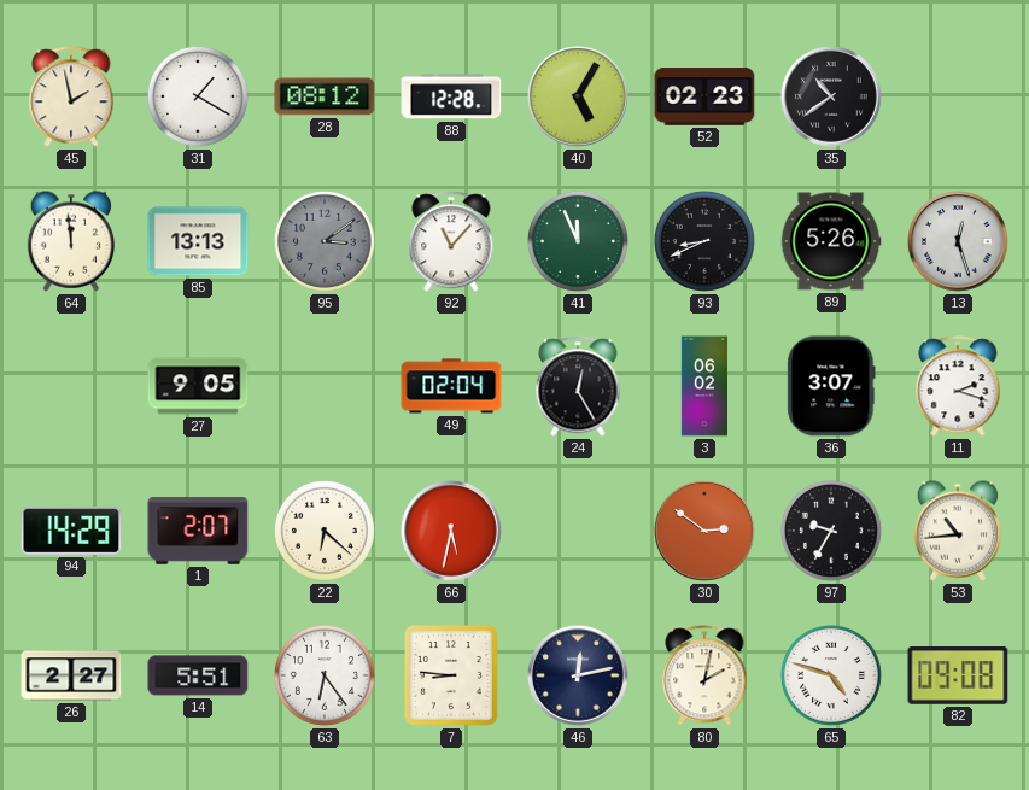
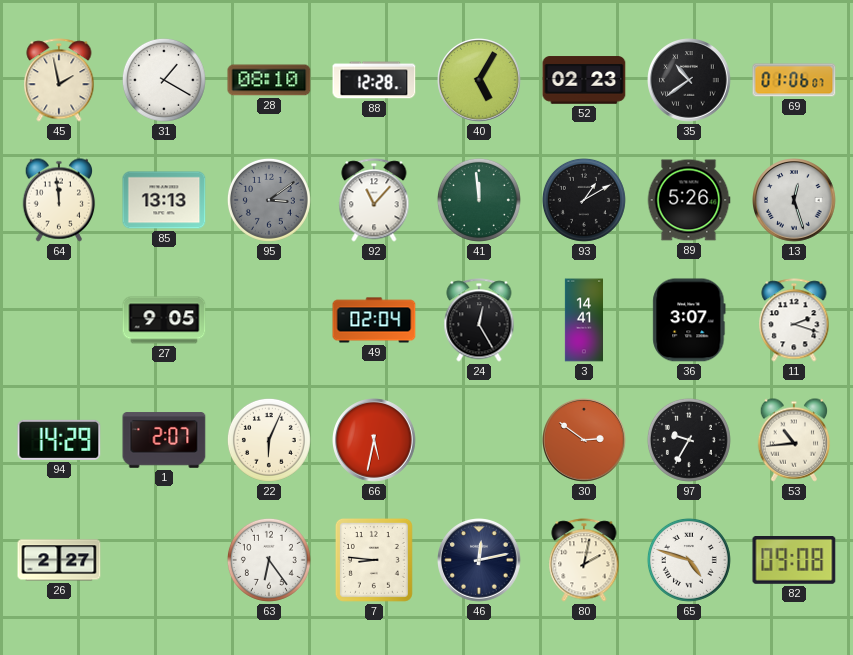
28: 08:12 -> 08:10
69: none -> 01:06
41: 11:56 -> 11:59
93: 8:41 -> 1:10
3: 06:02 -> 14:41
22: 6:22 -> 6:04
14: 5:51 -> none
